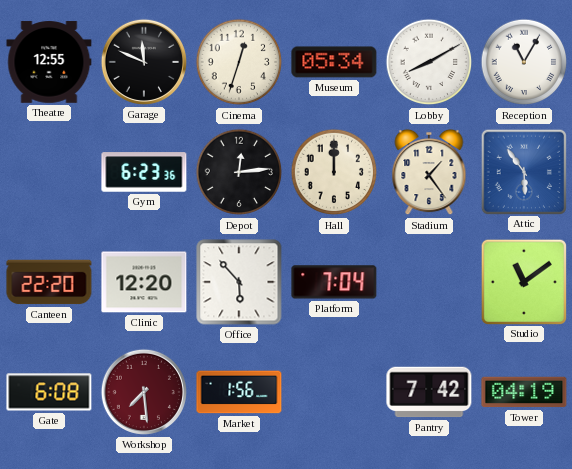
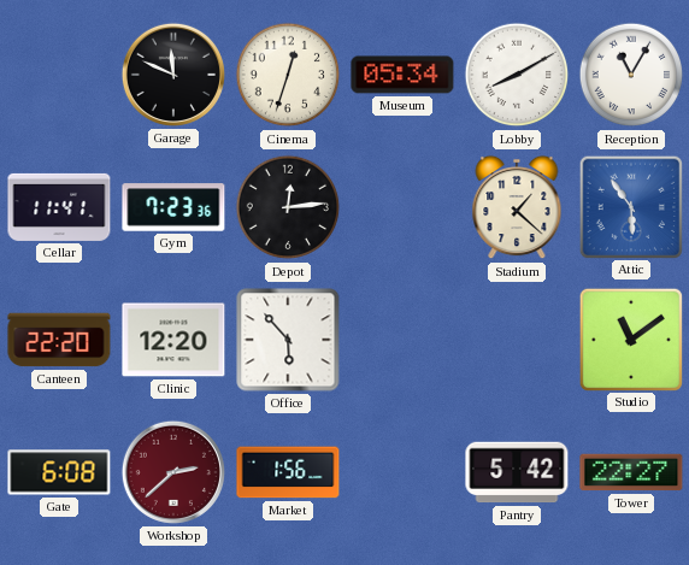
Theatre: 12:55 -> none
Cellar: none -> 11:41
Gym: 6:23 -> 7:23
Hall: 12:00 -> none
Stadium: 1:24 -> 1:22
Platform: 7:04 -> none
Workshop: 7:29 -> 2:38
Pantry: 7:42 -> 5:42
Tower: 04:19 -> 22:27
